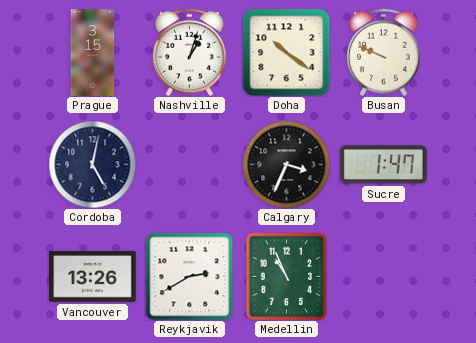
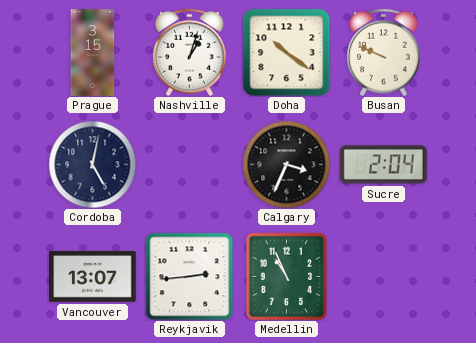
Sucre: 1:47 -> 2:04
Vancouver: 13:26 -> 13:07
Reykjavik: 2:40 -> 2:44
